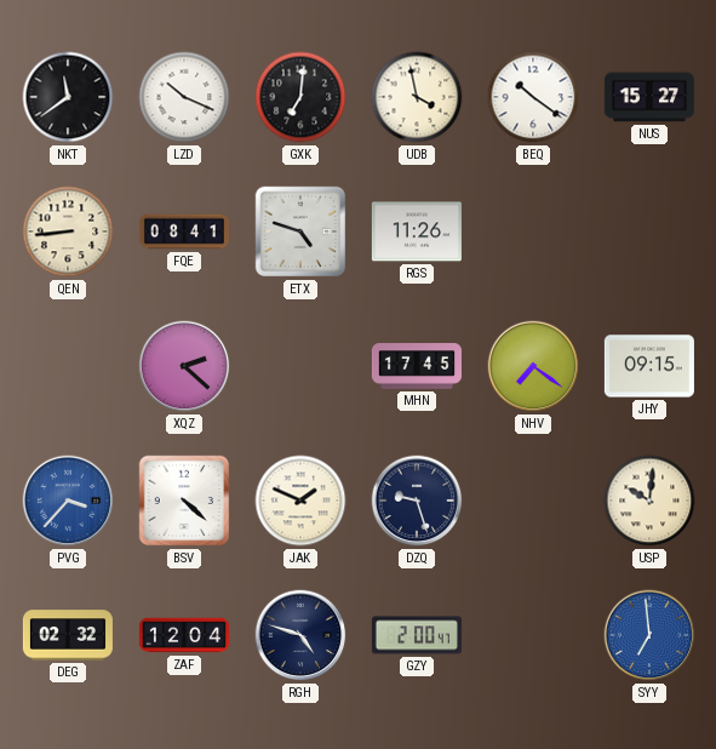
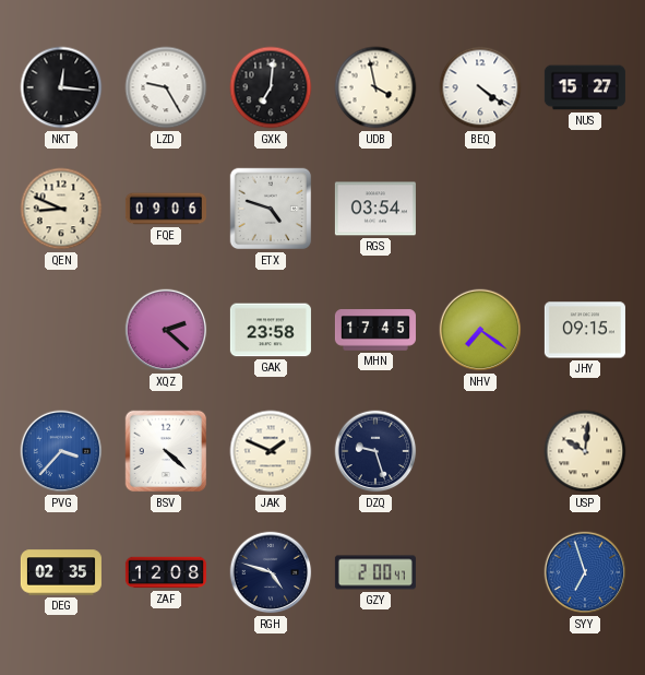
NKT: 11:39 -> 12:16
LZD: 10:19 -> 9:25
BEQ: 10:21 -> 4:21
QEN: 8:44 -> 8:49
FQE: 08:41 -> 09:06
RGS: 11:26 -> 03:54
GAK: none -> 23:58
DEG: 02:32 -> 02:35
ZAF: 12:04 -> 12:08
SYY: 6:59 -> 6:57
